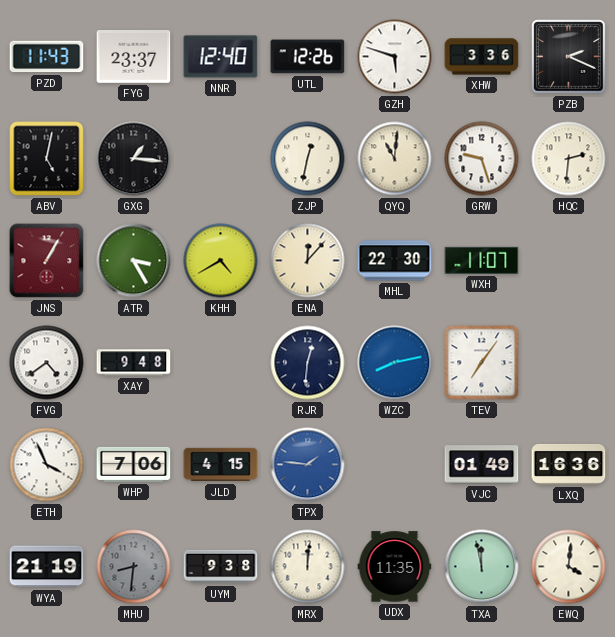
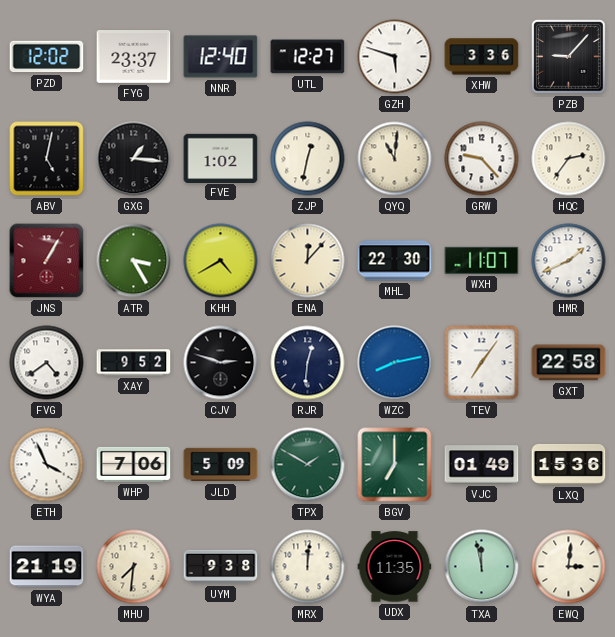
PZD: 11:43 -> 12:02
UTL: 12:26 -> 12:27
PZB: 2:19 -> 9:07
FVE: none -> 1:02
GRW: 9:27 -> 9:23
HQC: 2:31 -> 2:36
HMR: none -> 1:41
XAY: 9:48 -> 9:52
CJV: none -> 2:48
GXT: none -> 22:58
JLD: 4:15 -> 5:09
TPX: 1:46 -> 1:50
TPX dial: blue -> green
BGV: none -> 7:00
LXQ: 16:36 -> 15:36
MHU: 8:31 -> 7:31
MHU dial: grey -> cream
EWQ: 4:01 -> 3:01
